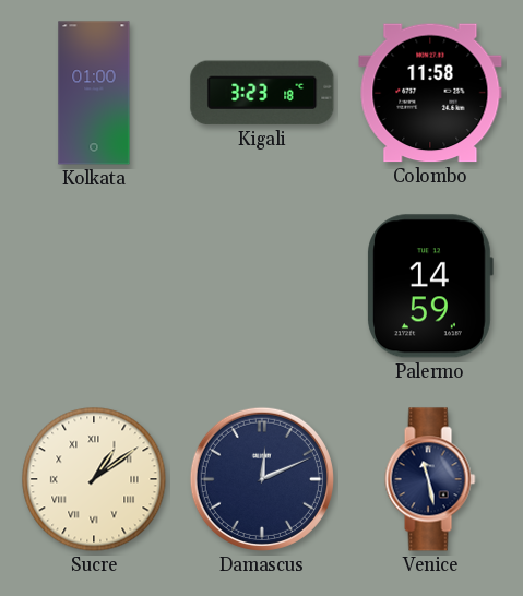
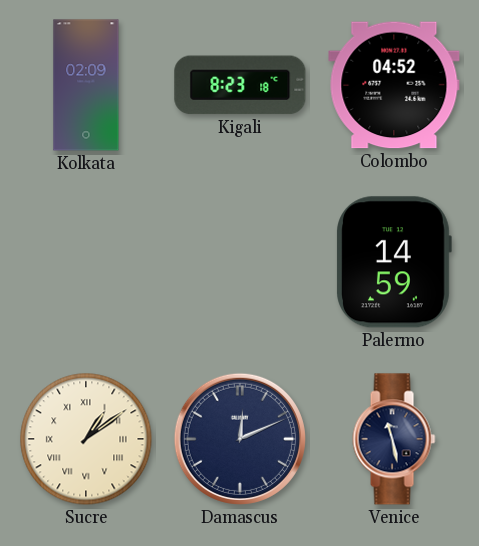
Kolkata: 01:00 -> 02:09
Kigali: 3:23 -> 8:23
Colombo: 11:58 -> 04:52
